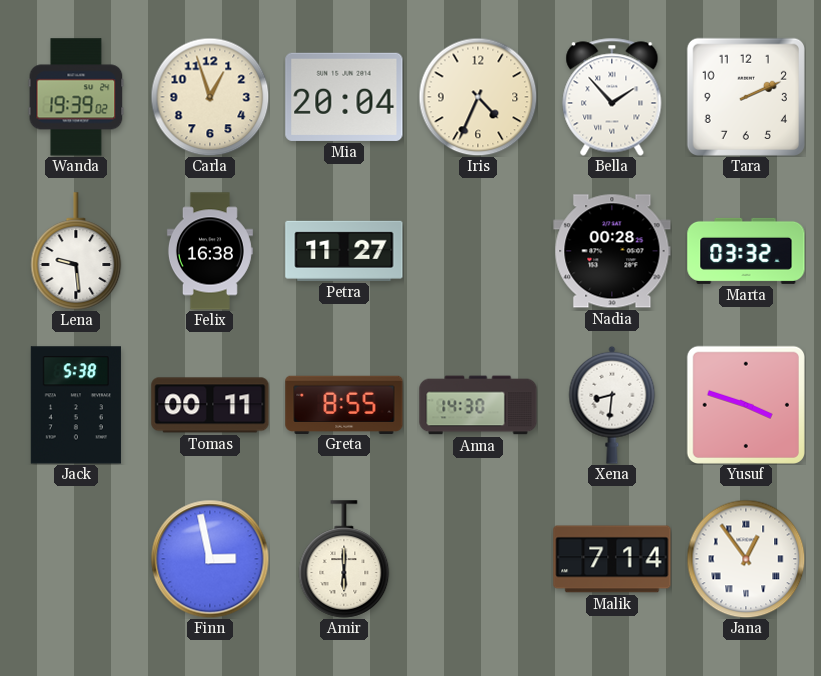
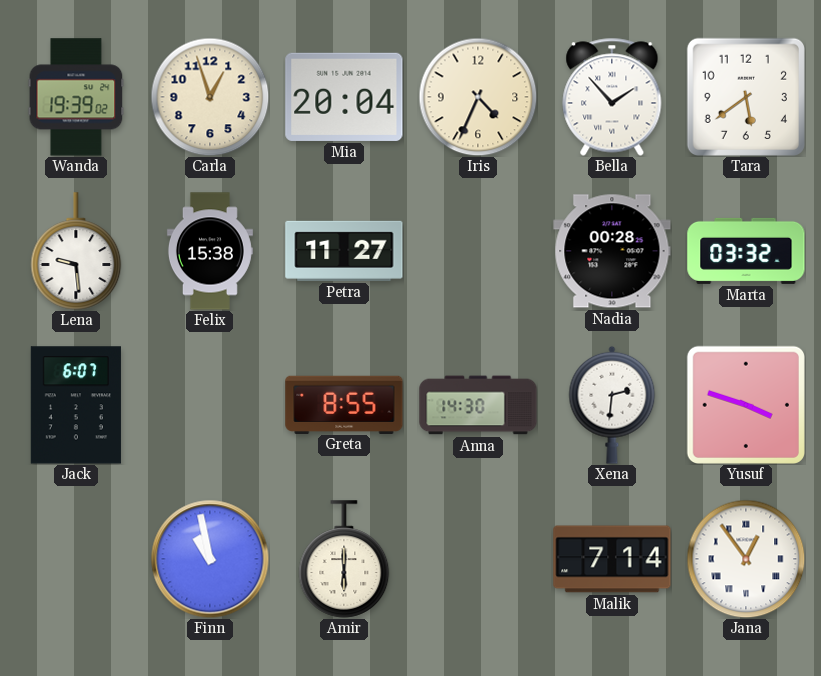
Tara: 2:11 -> 5:39
Felix: 16:38 -> 15:38
Jack: 5:38 -> 6:07
Tomas: 00:11 -> none
Xena: 8:31 -> 2:31
Finn: 2:58 -> 10:58
